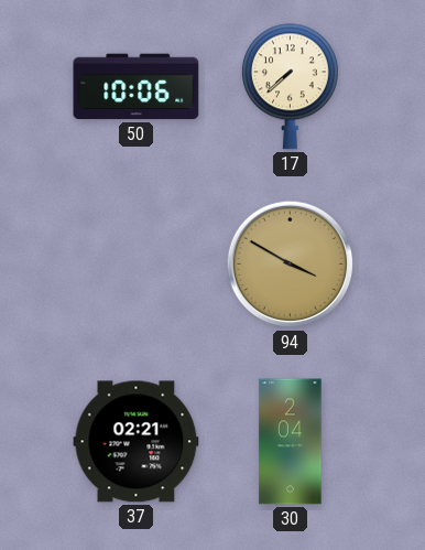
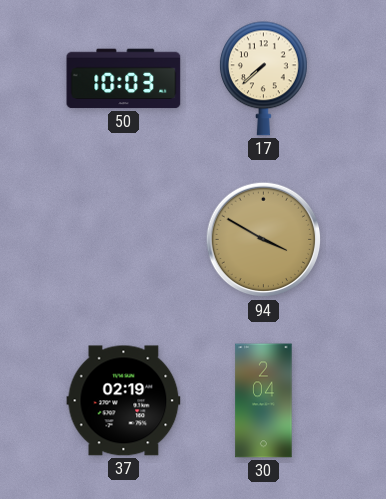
50: 10:06 -> 10:03
37: 02:21 -> 02:19
